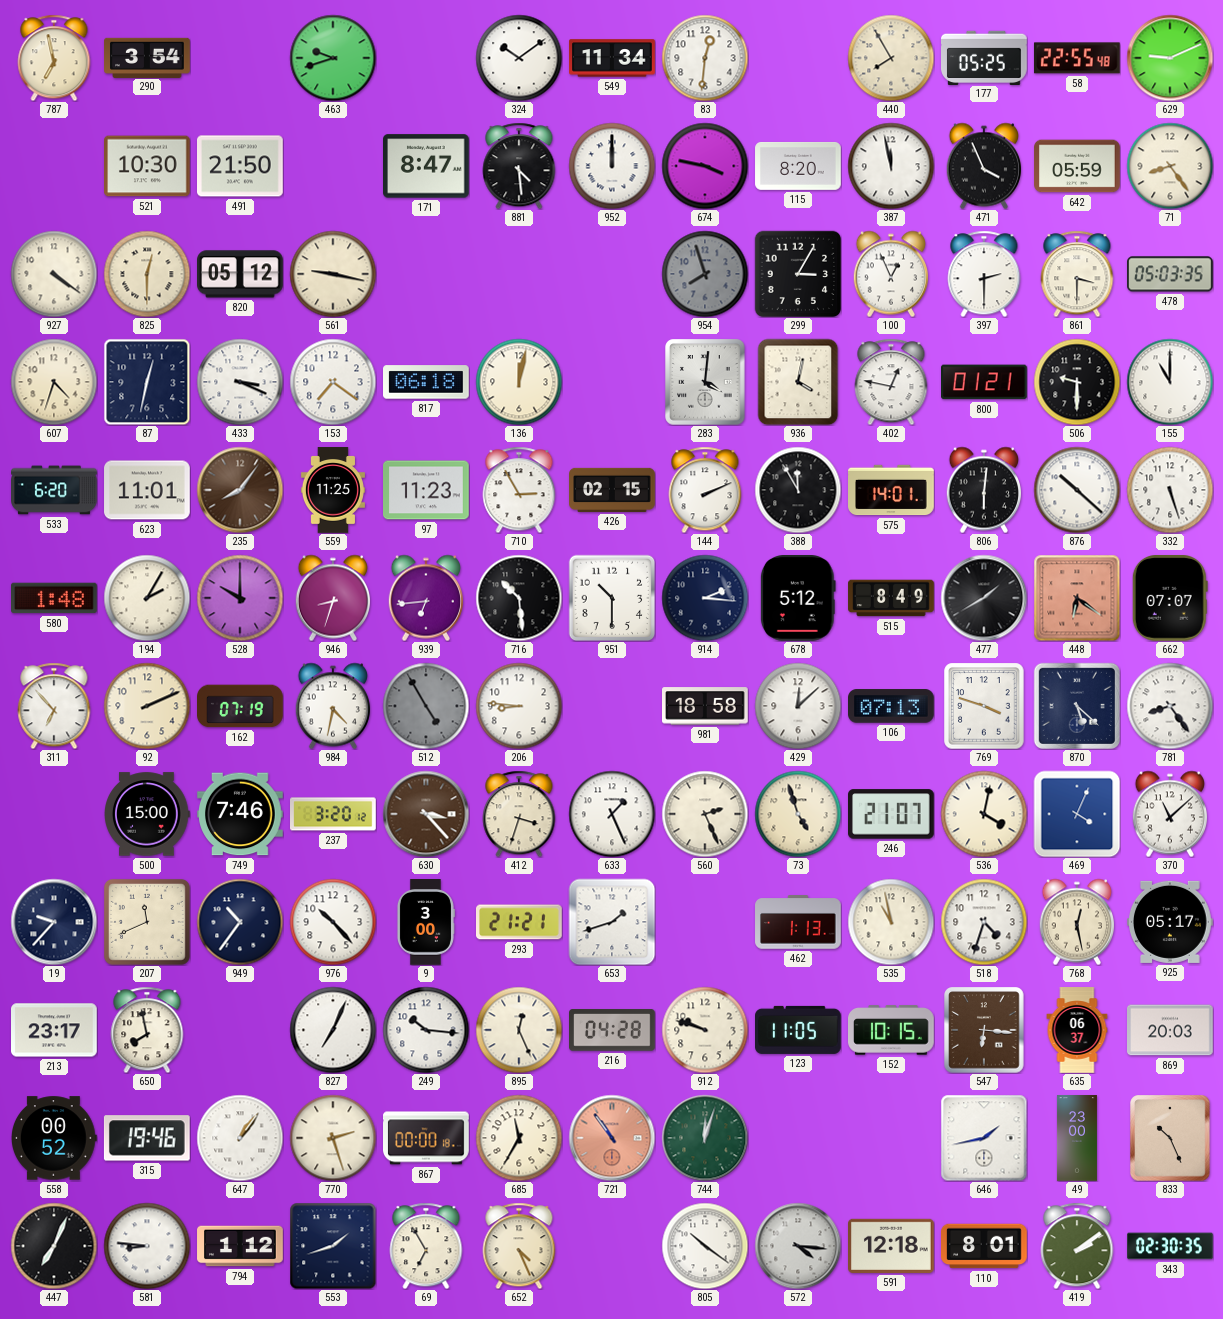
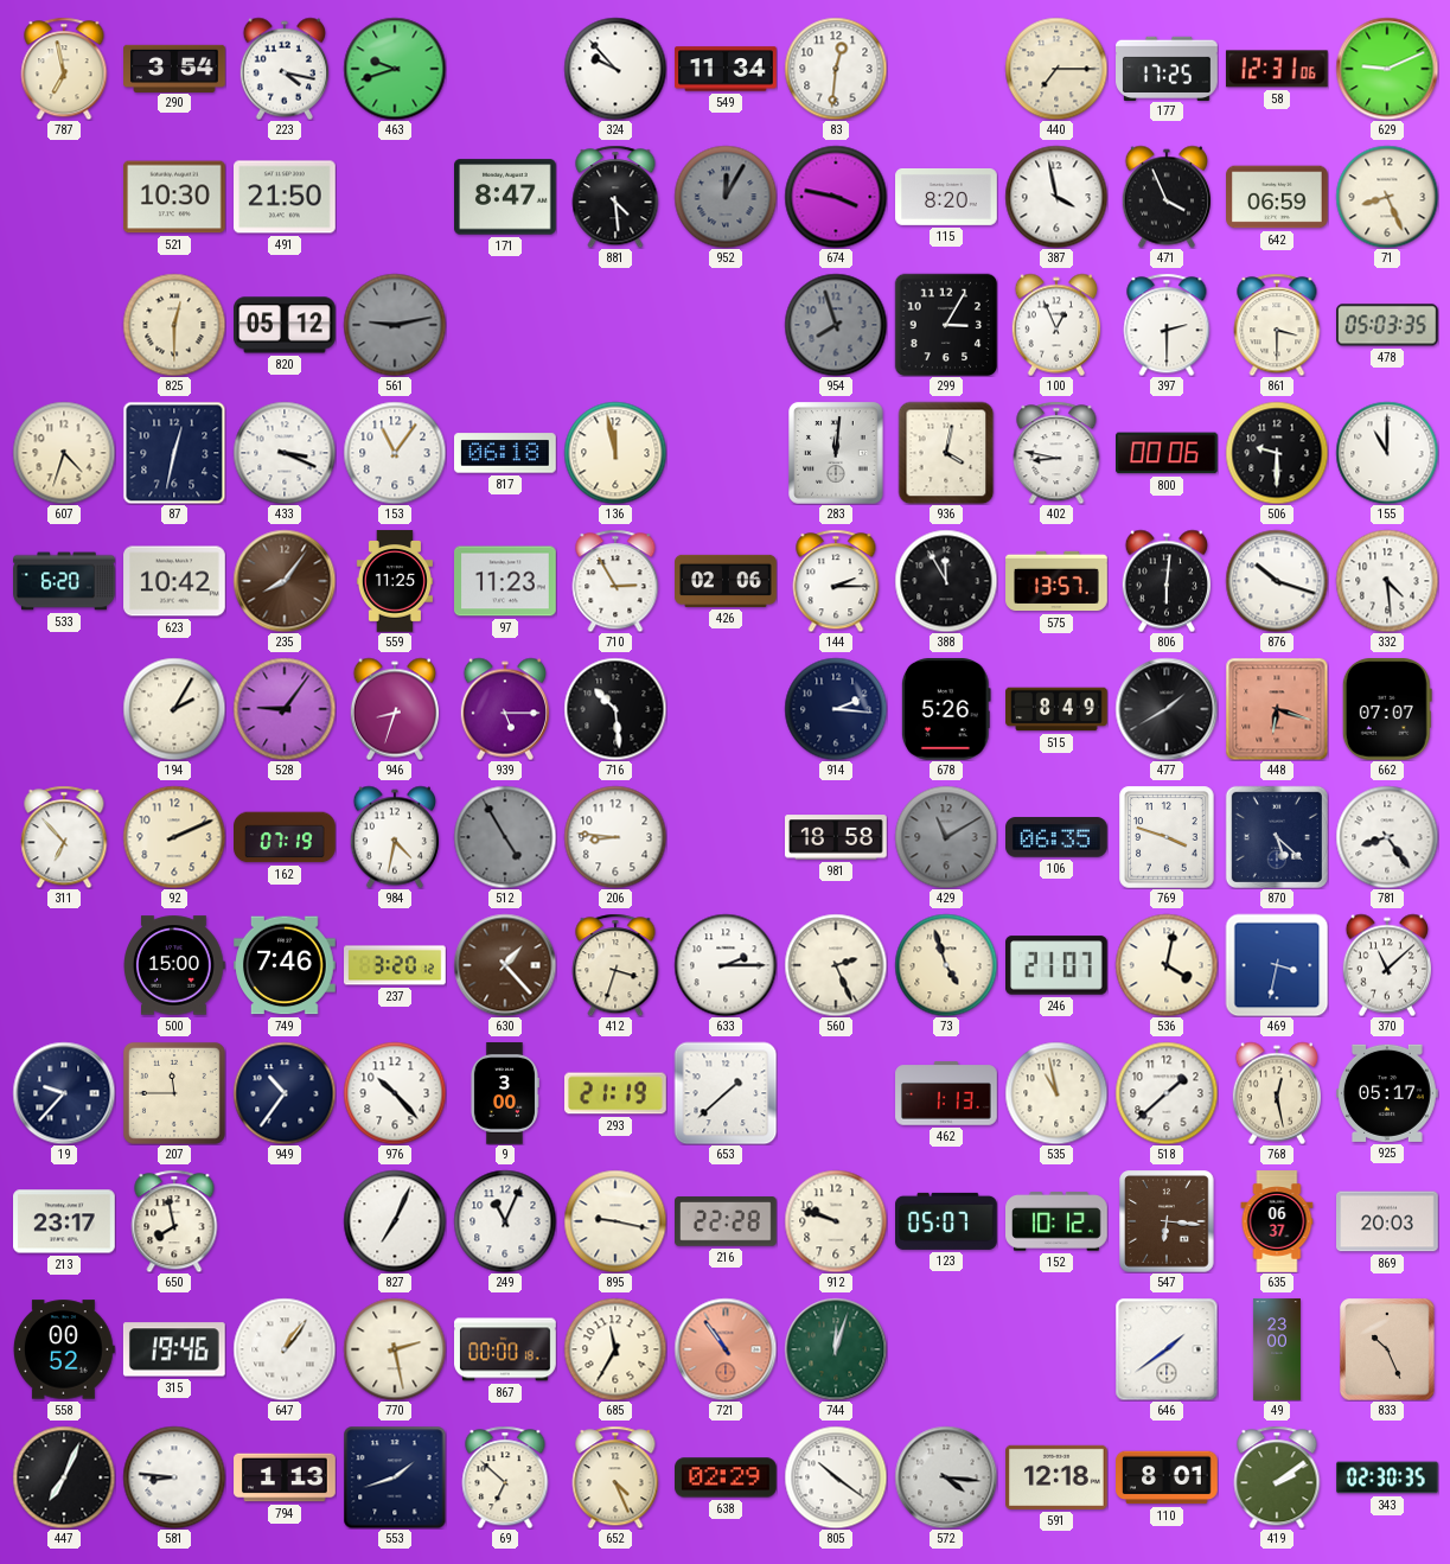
223: none -> 4:17
324: 10:09 -> 9:53
440: 7:55 -> 7:15
177: 05:25 -> 17:25
58: 22:55 -> 12:31
952: 12:00 -> 12:05
952 dial: white -> grey
387: 11:58 -> 3:58
642: 05:59 -> 06:59
71: 8:24 -> 8:26
927: 4:21 -> none
561: 9:17 -> 9:13
561 dial: cream -> grey
153: 7:21 -> 11:06
136: 12:02 -> 11:58
283: 4:01 -> 12:01
402: 12:47 -> 8:47
800: 01:21 -> 00:06
623: 11:01 -> 10:42
426: 02:15 -> 02:06
144: 2:11 -> 2:15
575: 14:01 -> 13:57
876: 10:22 -> 10:18
332: 5:27 -> 4:29
580: 1:48 -> none
528: 10:00 -> 9:06
939: 6:44 -> 5:15
951: 10:30 -> none
678: 5:12 -> 5:26
448: 6:21 -> 6:18
429: 12:08 -> 11:10
429 dial: white -> grey
106: 07:13 -> 06:35
630: 3:23 -> 1:23
633: 1:26 -> 2:15
469: 4:04 -> 3:32
207: 11:41 -> 11:45
293: 21:21 -> 21:19
653: 1:42 -> 1:38
518: 4:33 -> 1:38
249: 10:16 -> 11:04
895: 12:26 -> 9:17
216: 04:28 -> 22:28
123: 11:05 -> 05:07
152: 10:15 -> 10:12
770: 2:27 -> 2:28
646: 1:43 -> 1:39
794: 1:12 -> 1:13
69: 6:55 -> 6:52
638: none -> 02:29
